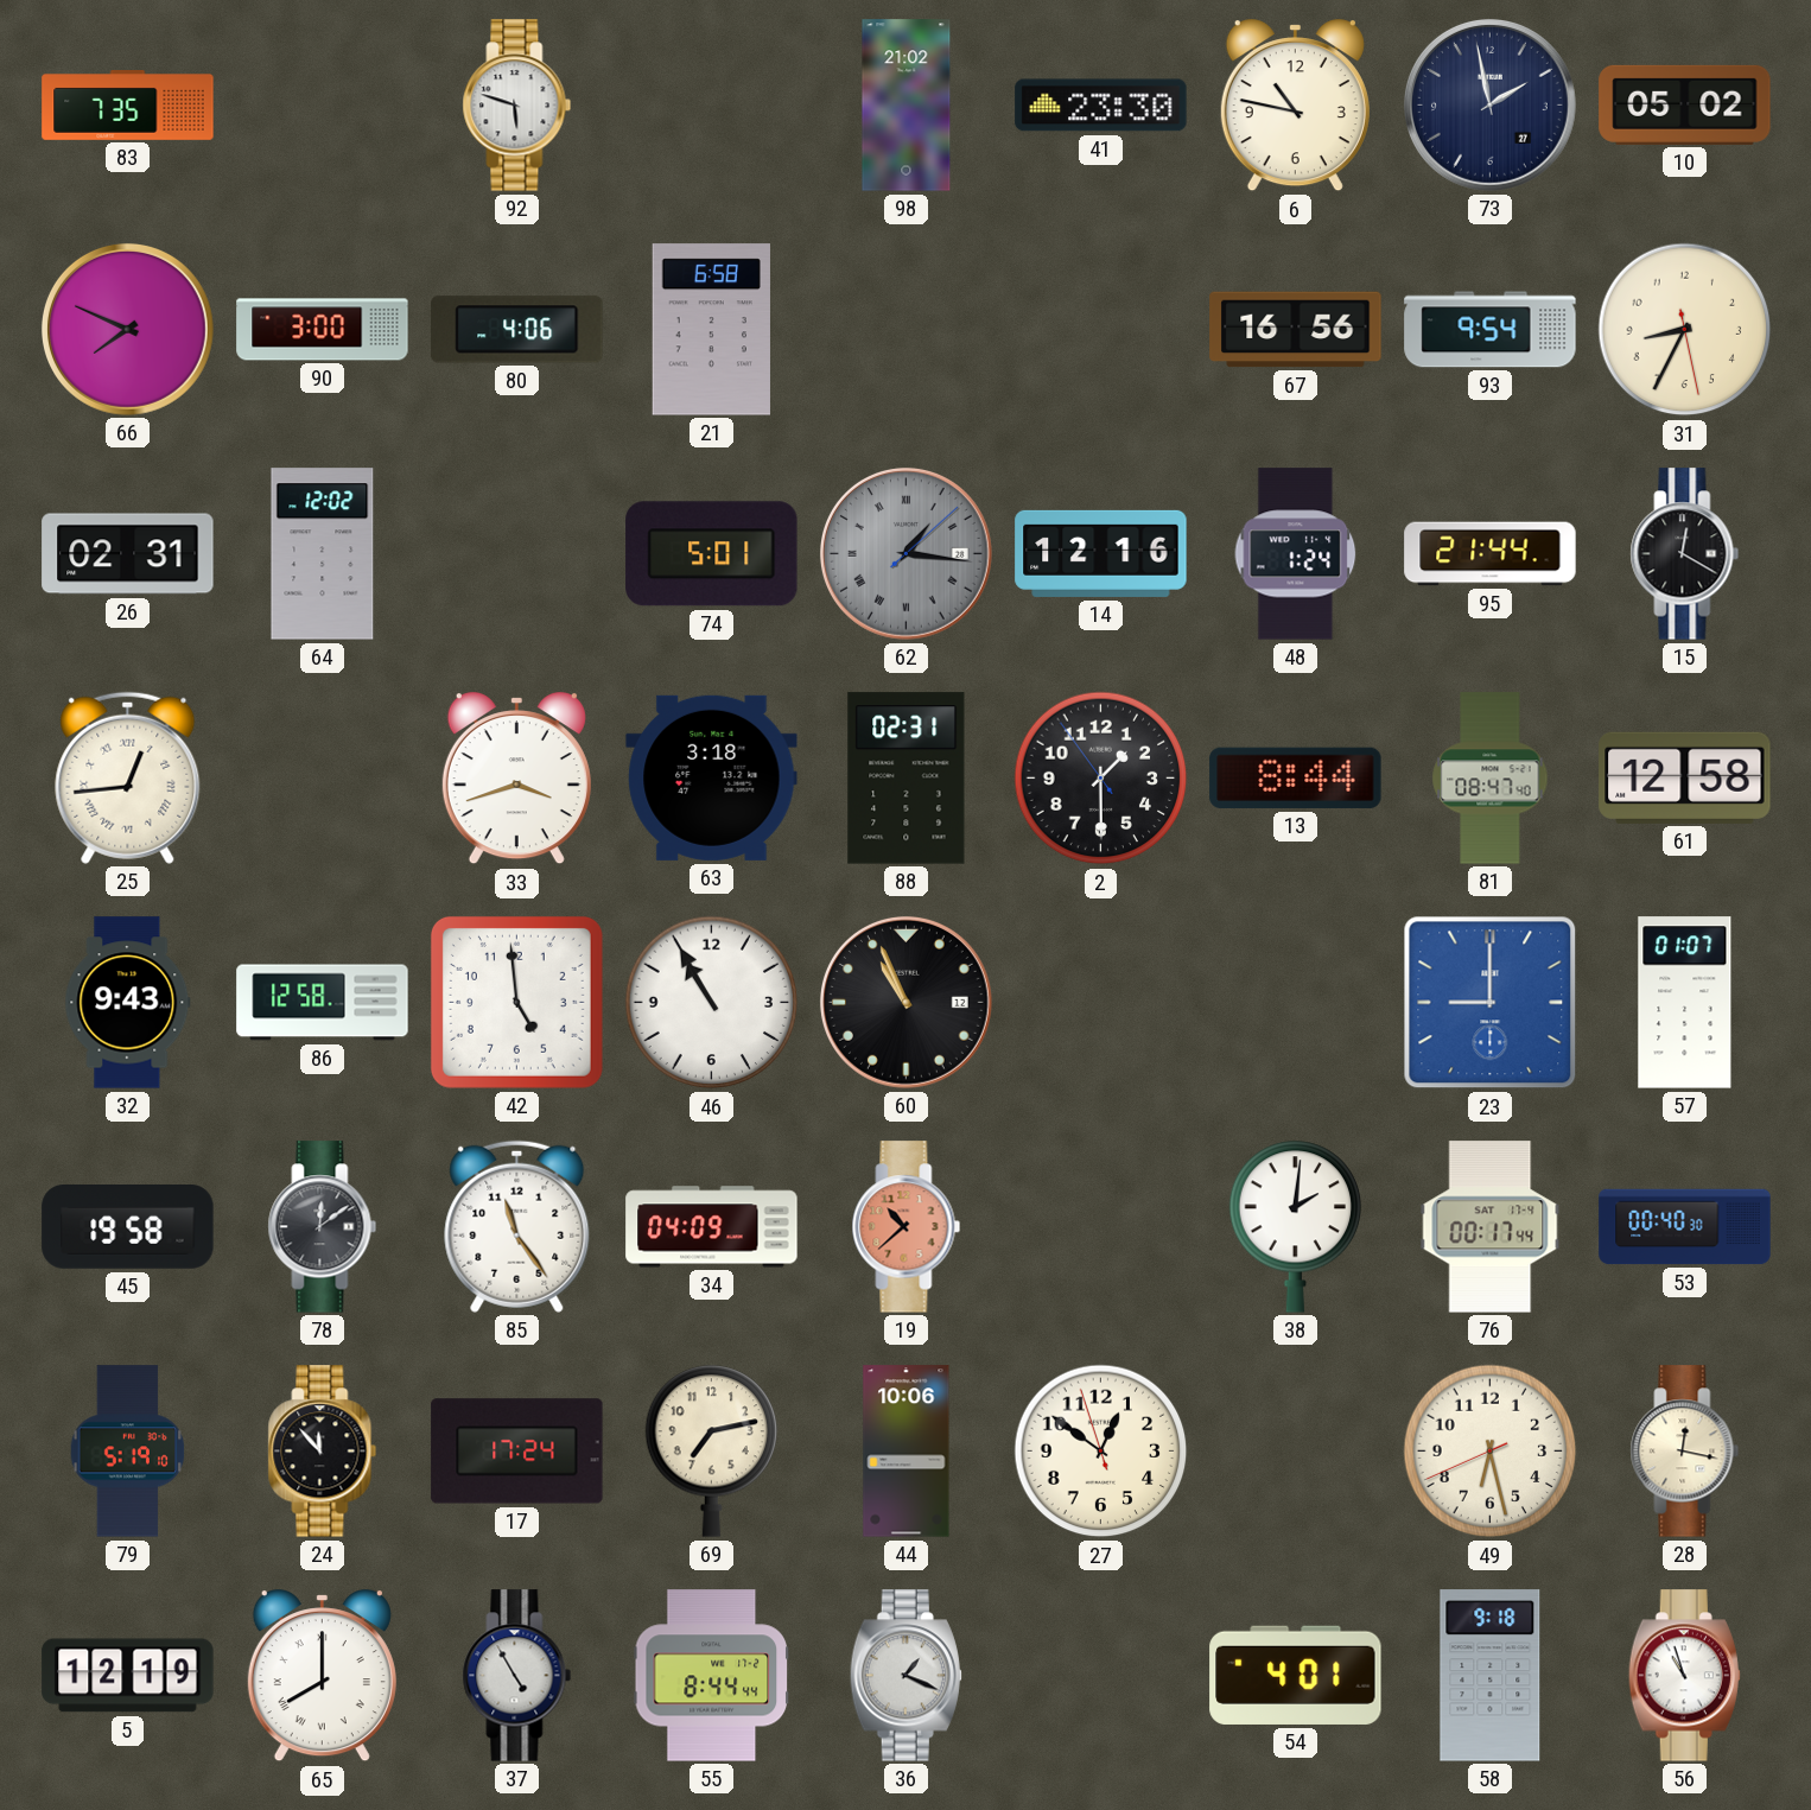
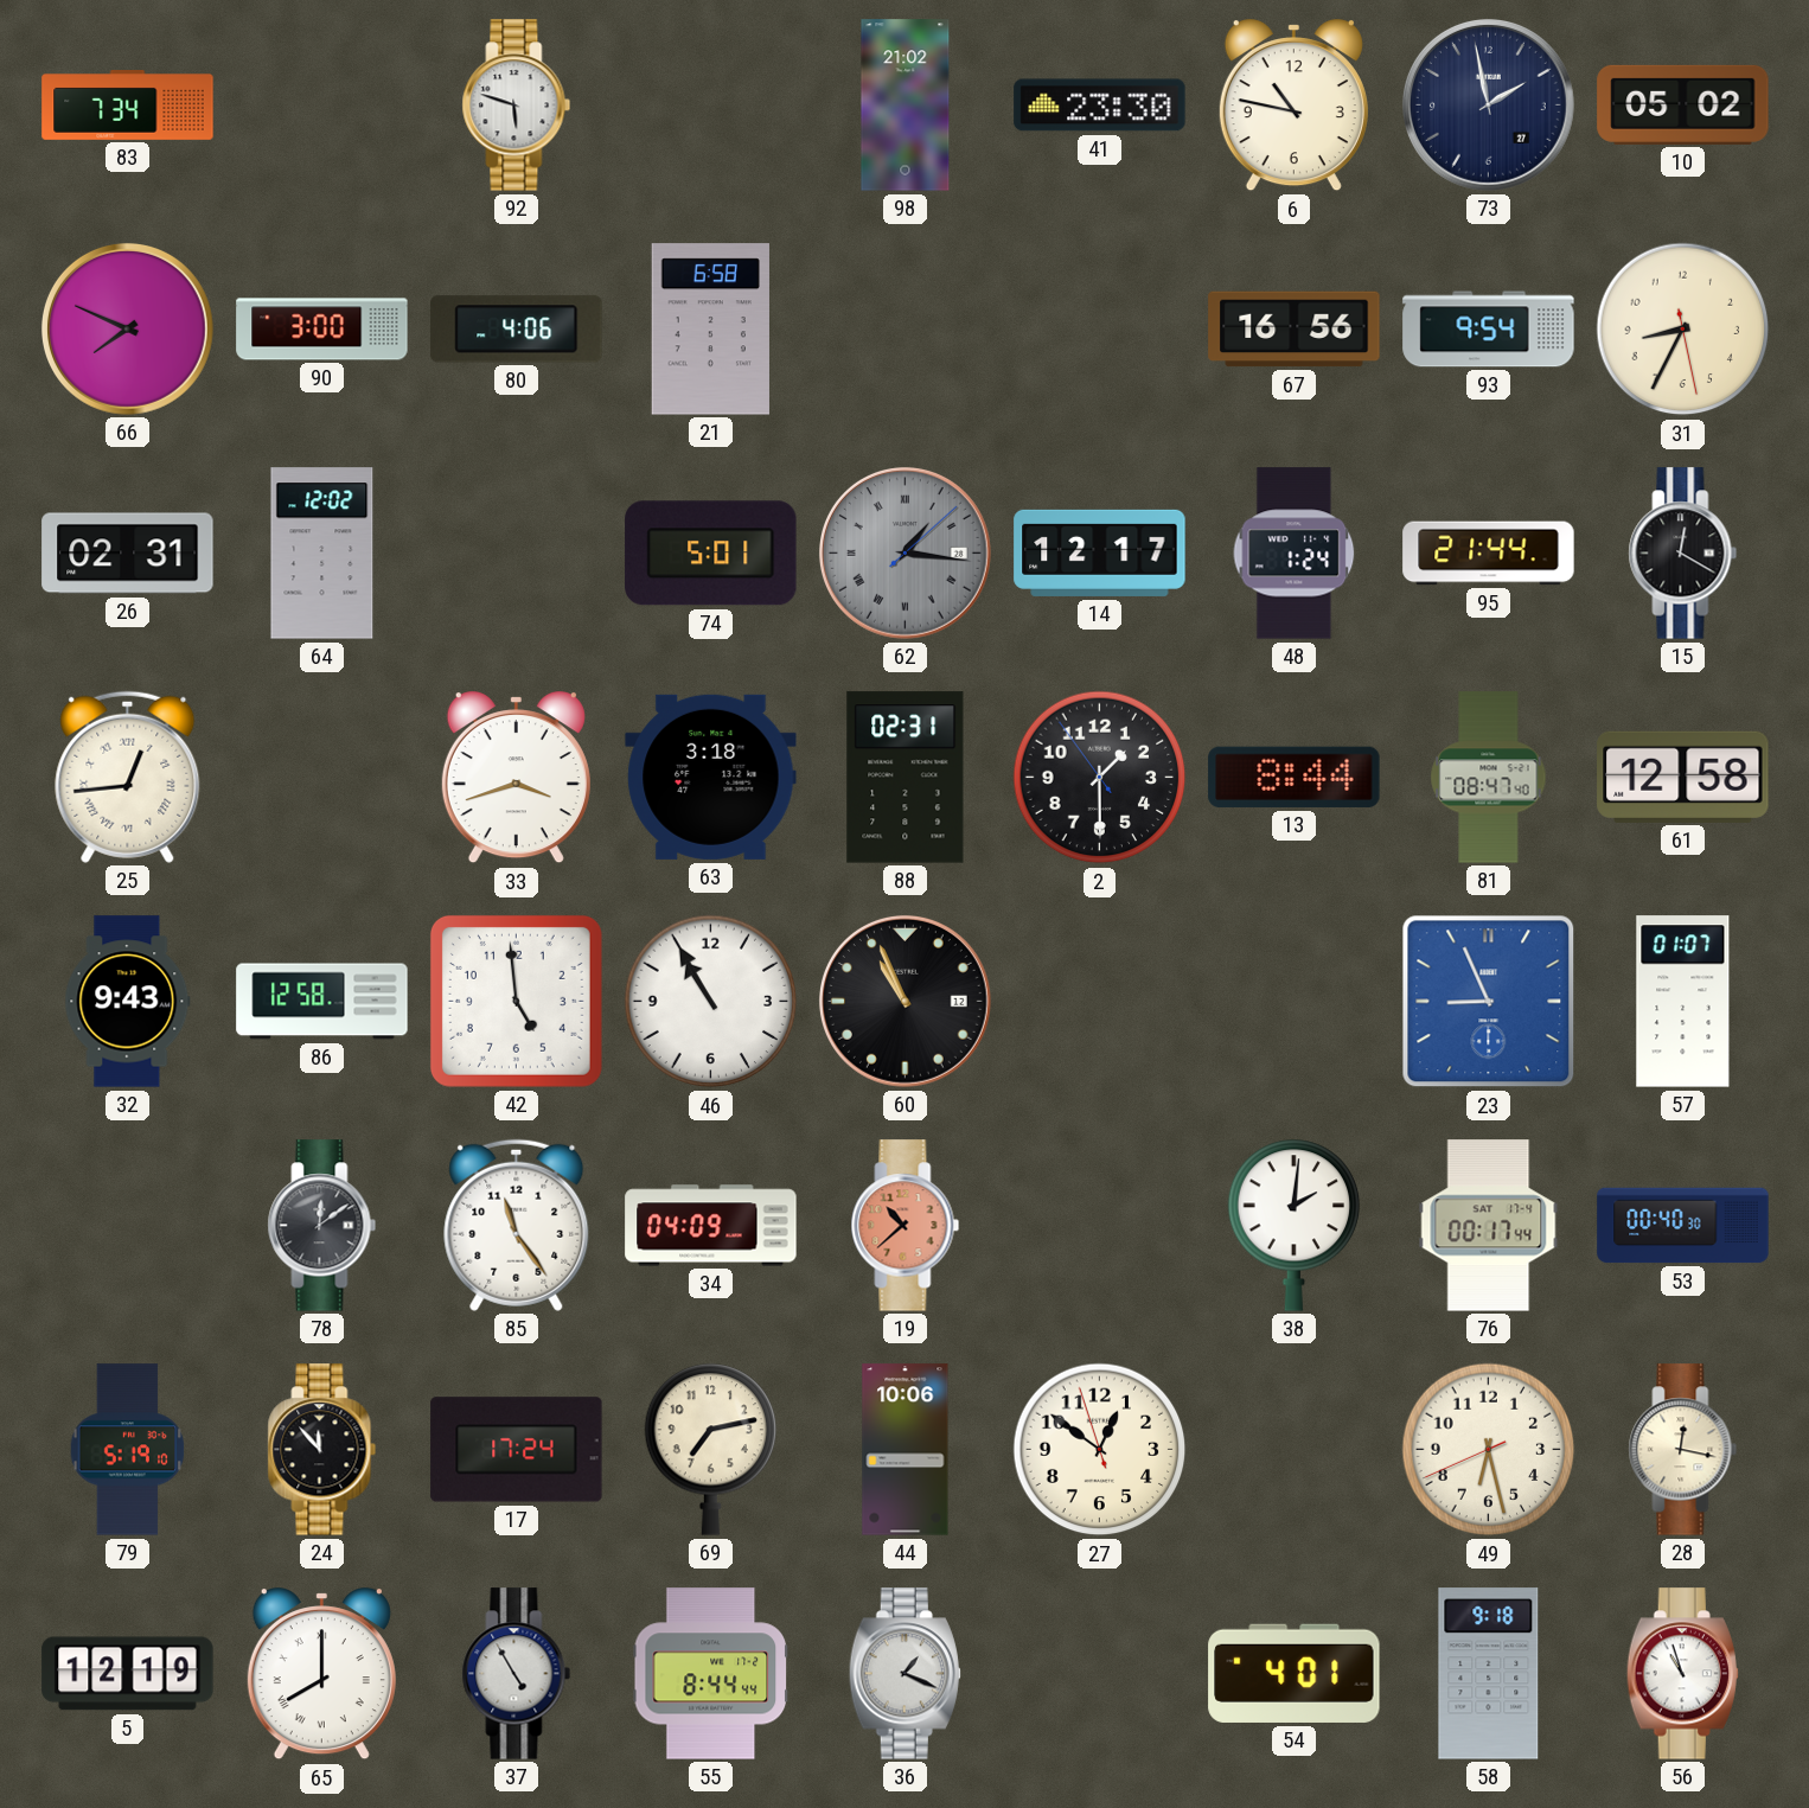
83: 7:35 -> 7:34
14: 12:16 -> 12:17
23: 9:00 -> 8:56
45: 19:58 -> none
